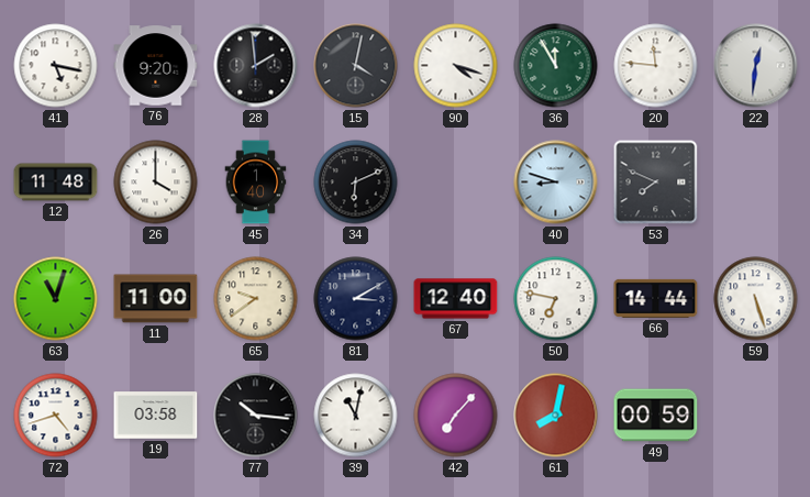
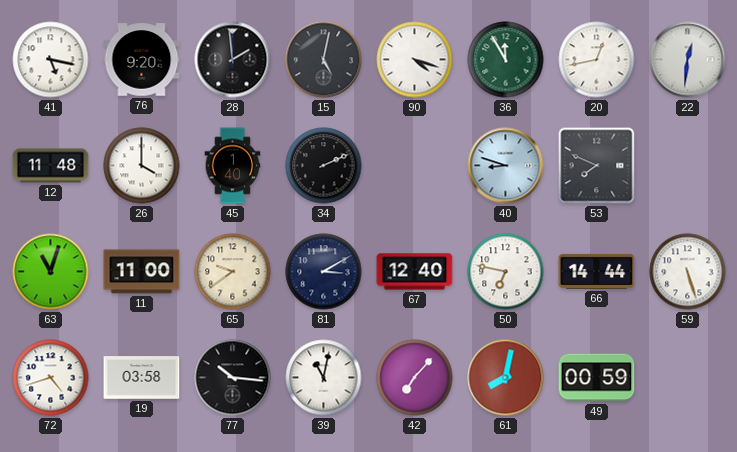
15: 4:02 -> 5:02
20: 11:46 -> 12:43
34: 6:11 -> 2:11
